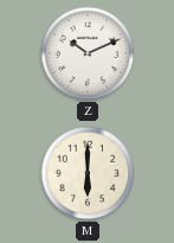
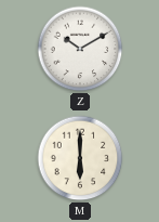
Z: 10:11 -> 10:10
